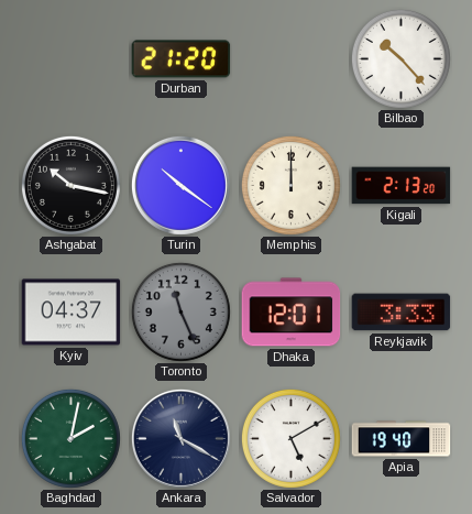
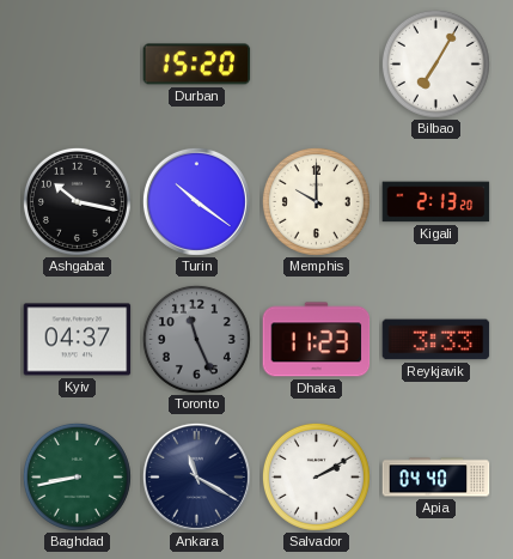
Durban: 21:20 -> 15:20
Bilbao: 10:23 -> 7:05
Memphis: 12:00 -> 10:00
Dhaka: 12:01 -> 11:23
Baghdad: 2:02 -> 8:43
Salvador: 5:10 -> 2:10
Apia: 19:40 -> 04:40
